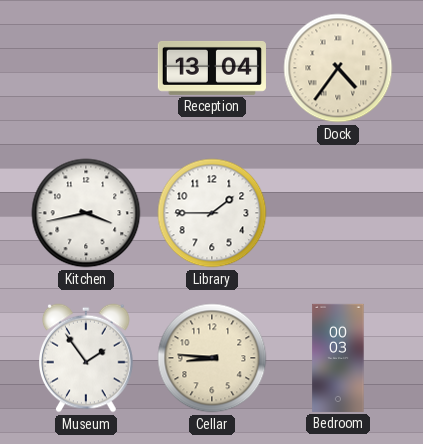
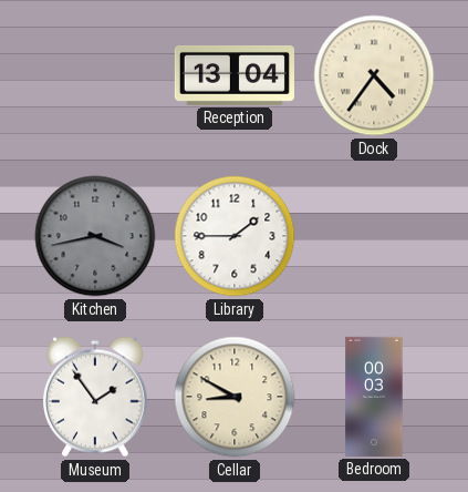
Kitchen dial: white -> grey
Cellar: 8:46 -> 8:50
